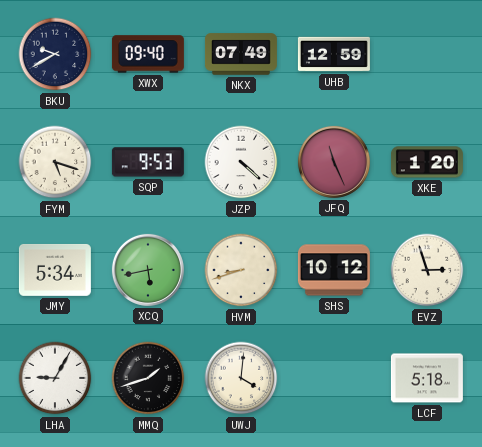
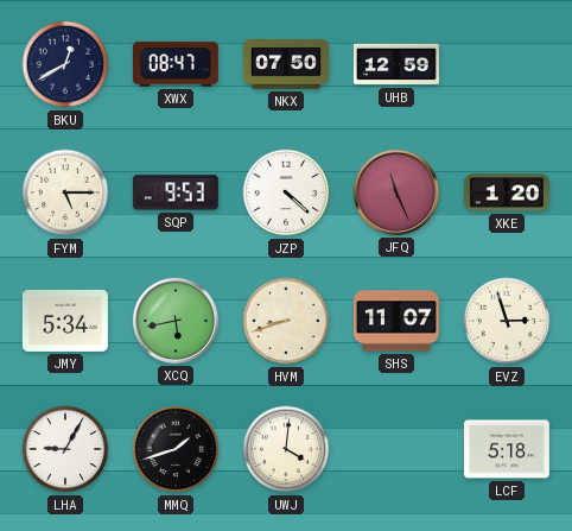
BKU: 9:40 -> 12:40
XWX: 09:40 -> 08:47
NKX: 07:49 -> 07:50
FYM: 5:18 -> 5:15
SHS: 10:12 -> 11:07
